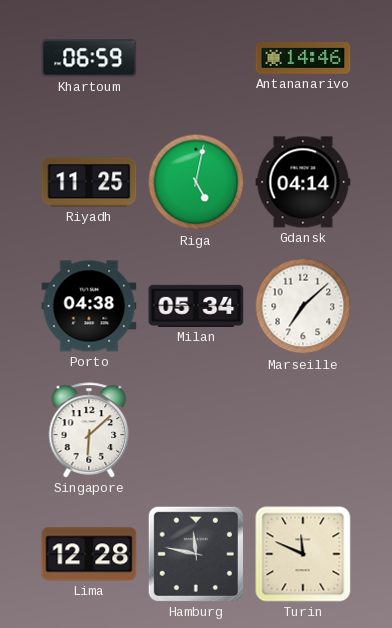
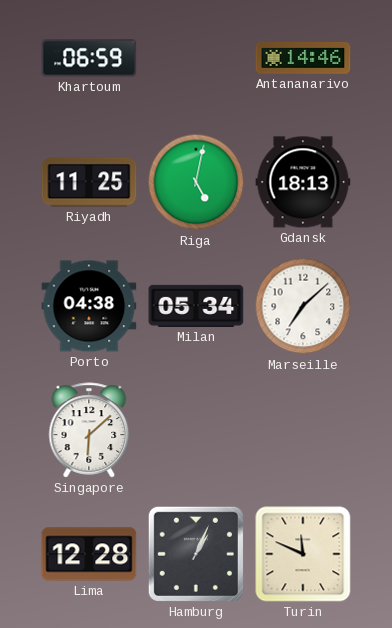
Gdansk: 04:14 -> 18:13
Hamburg: 11:47 -> 1:04
